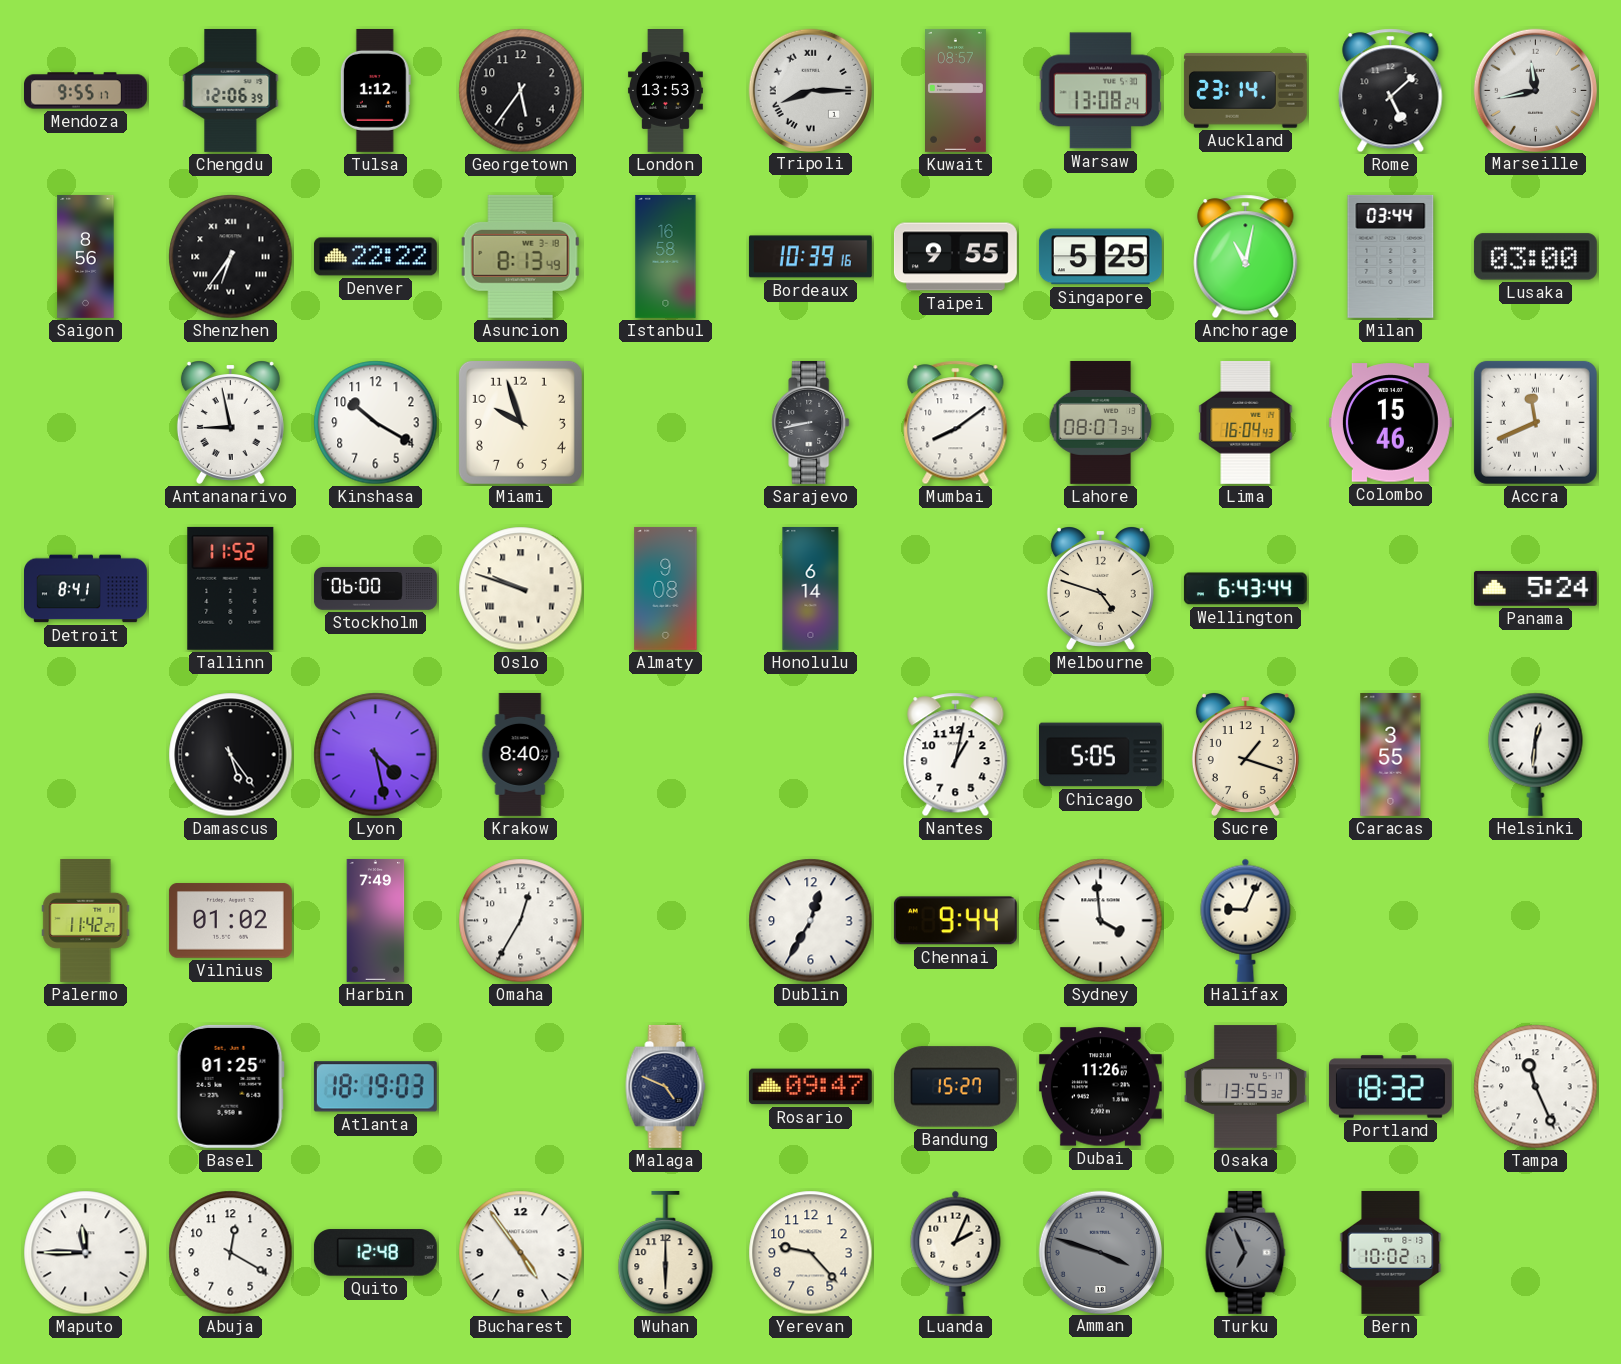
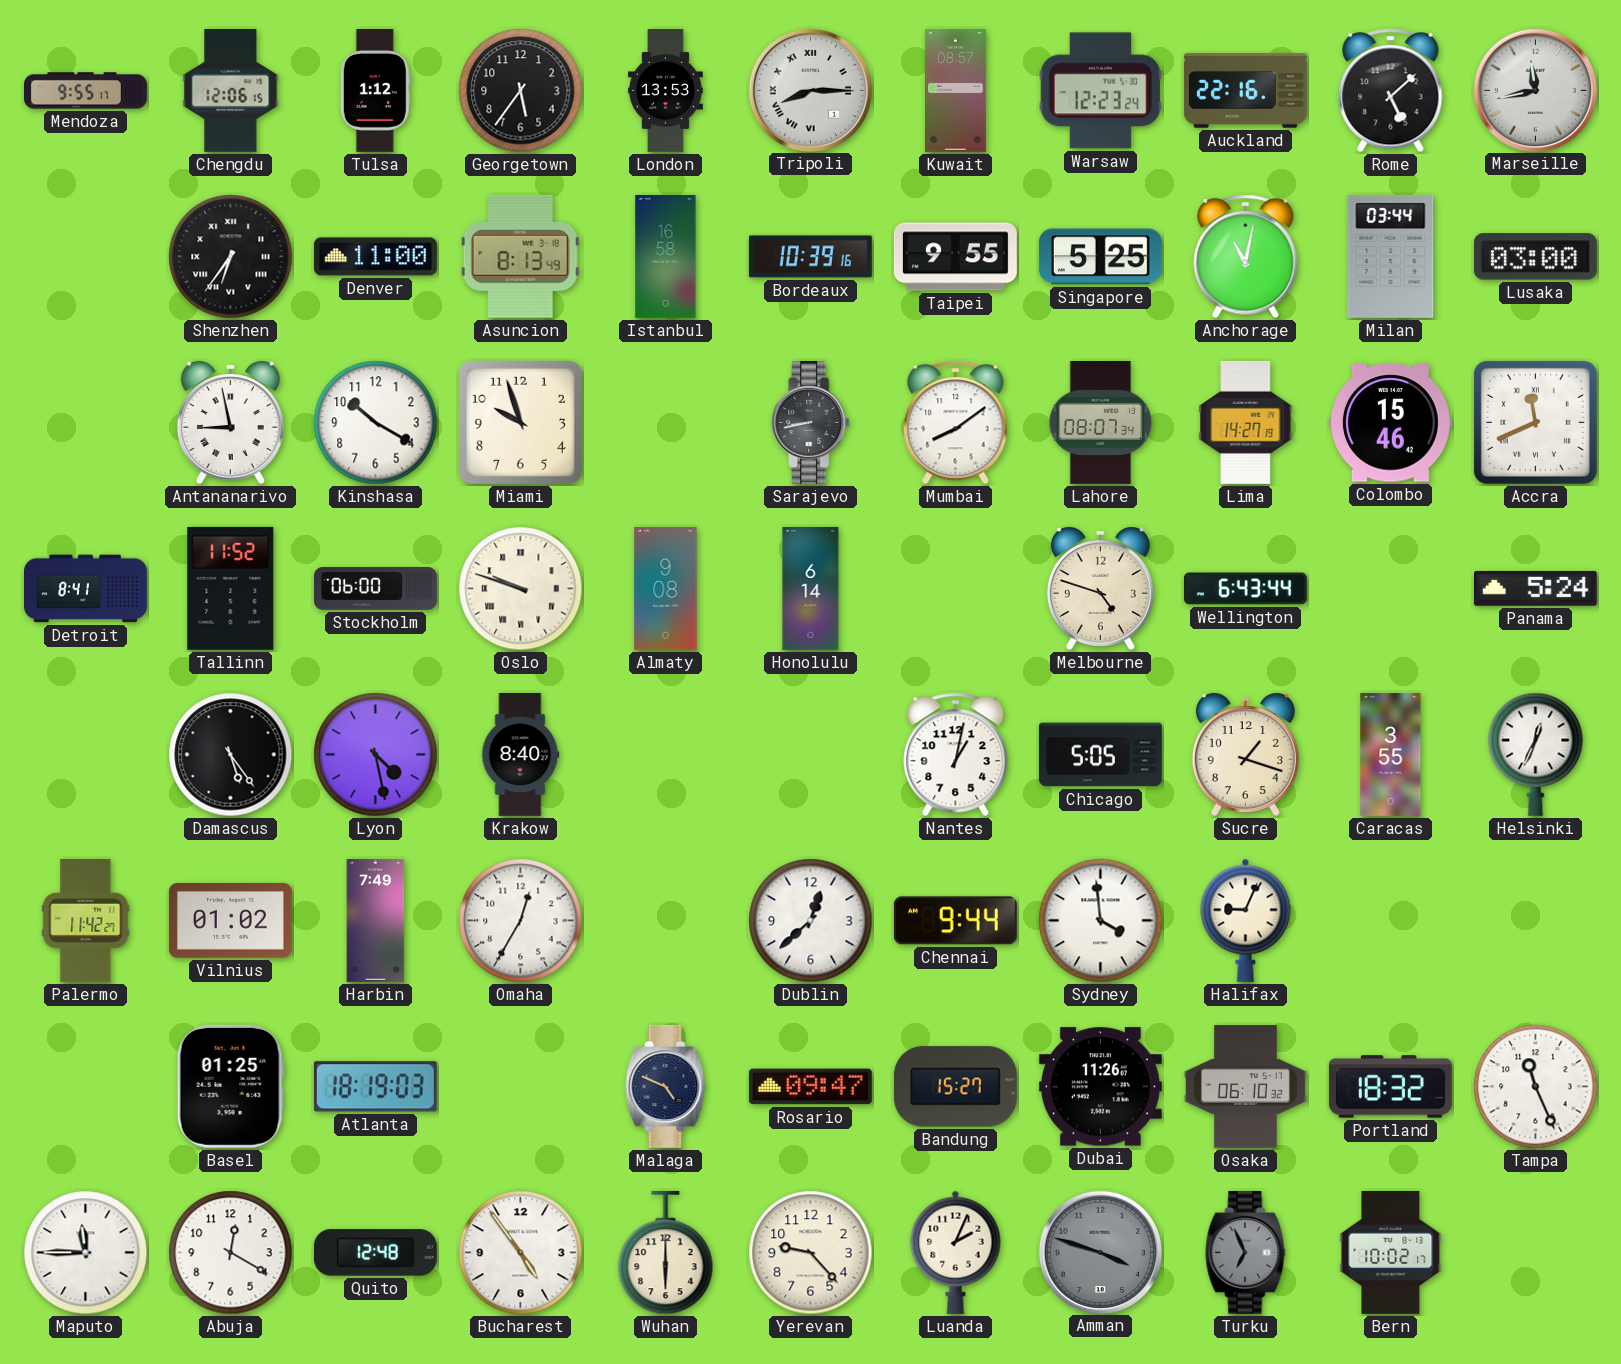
Chengdu: 12:06:39 -> 12:06:15
Warsaw: 13:08 -> 12:23
Auckland: 23:14 -> 22:16
Saigon: 8:56 -> none
Denver: 22:22 -> 11:00
Lima: 16:04 -> 14:27
Helsinki: 12:31 -> 12:34
Dublin: 12:35 -> 12:38
Osaka: 13:55 -> 06:10
